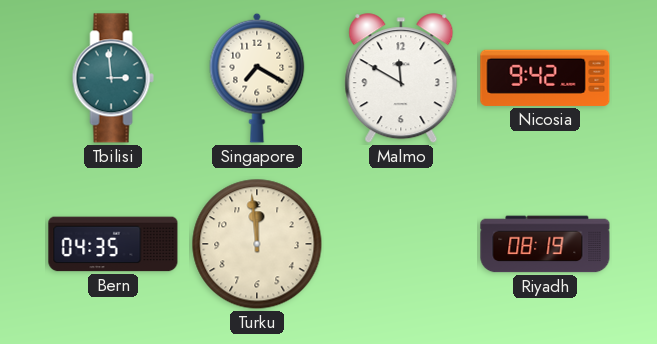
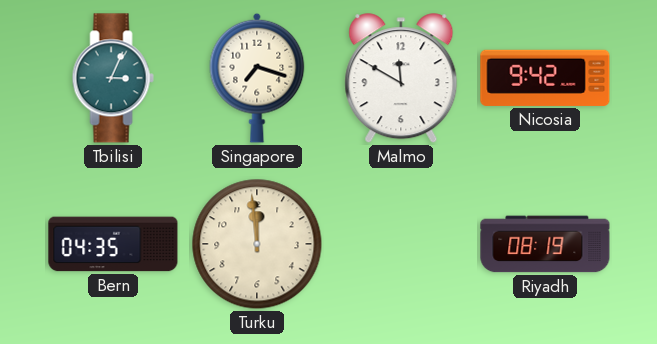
Tbilisi: 2:59 -> 3:04
Singapore: 7:20 -> 7:18
